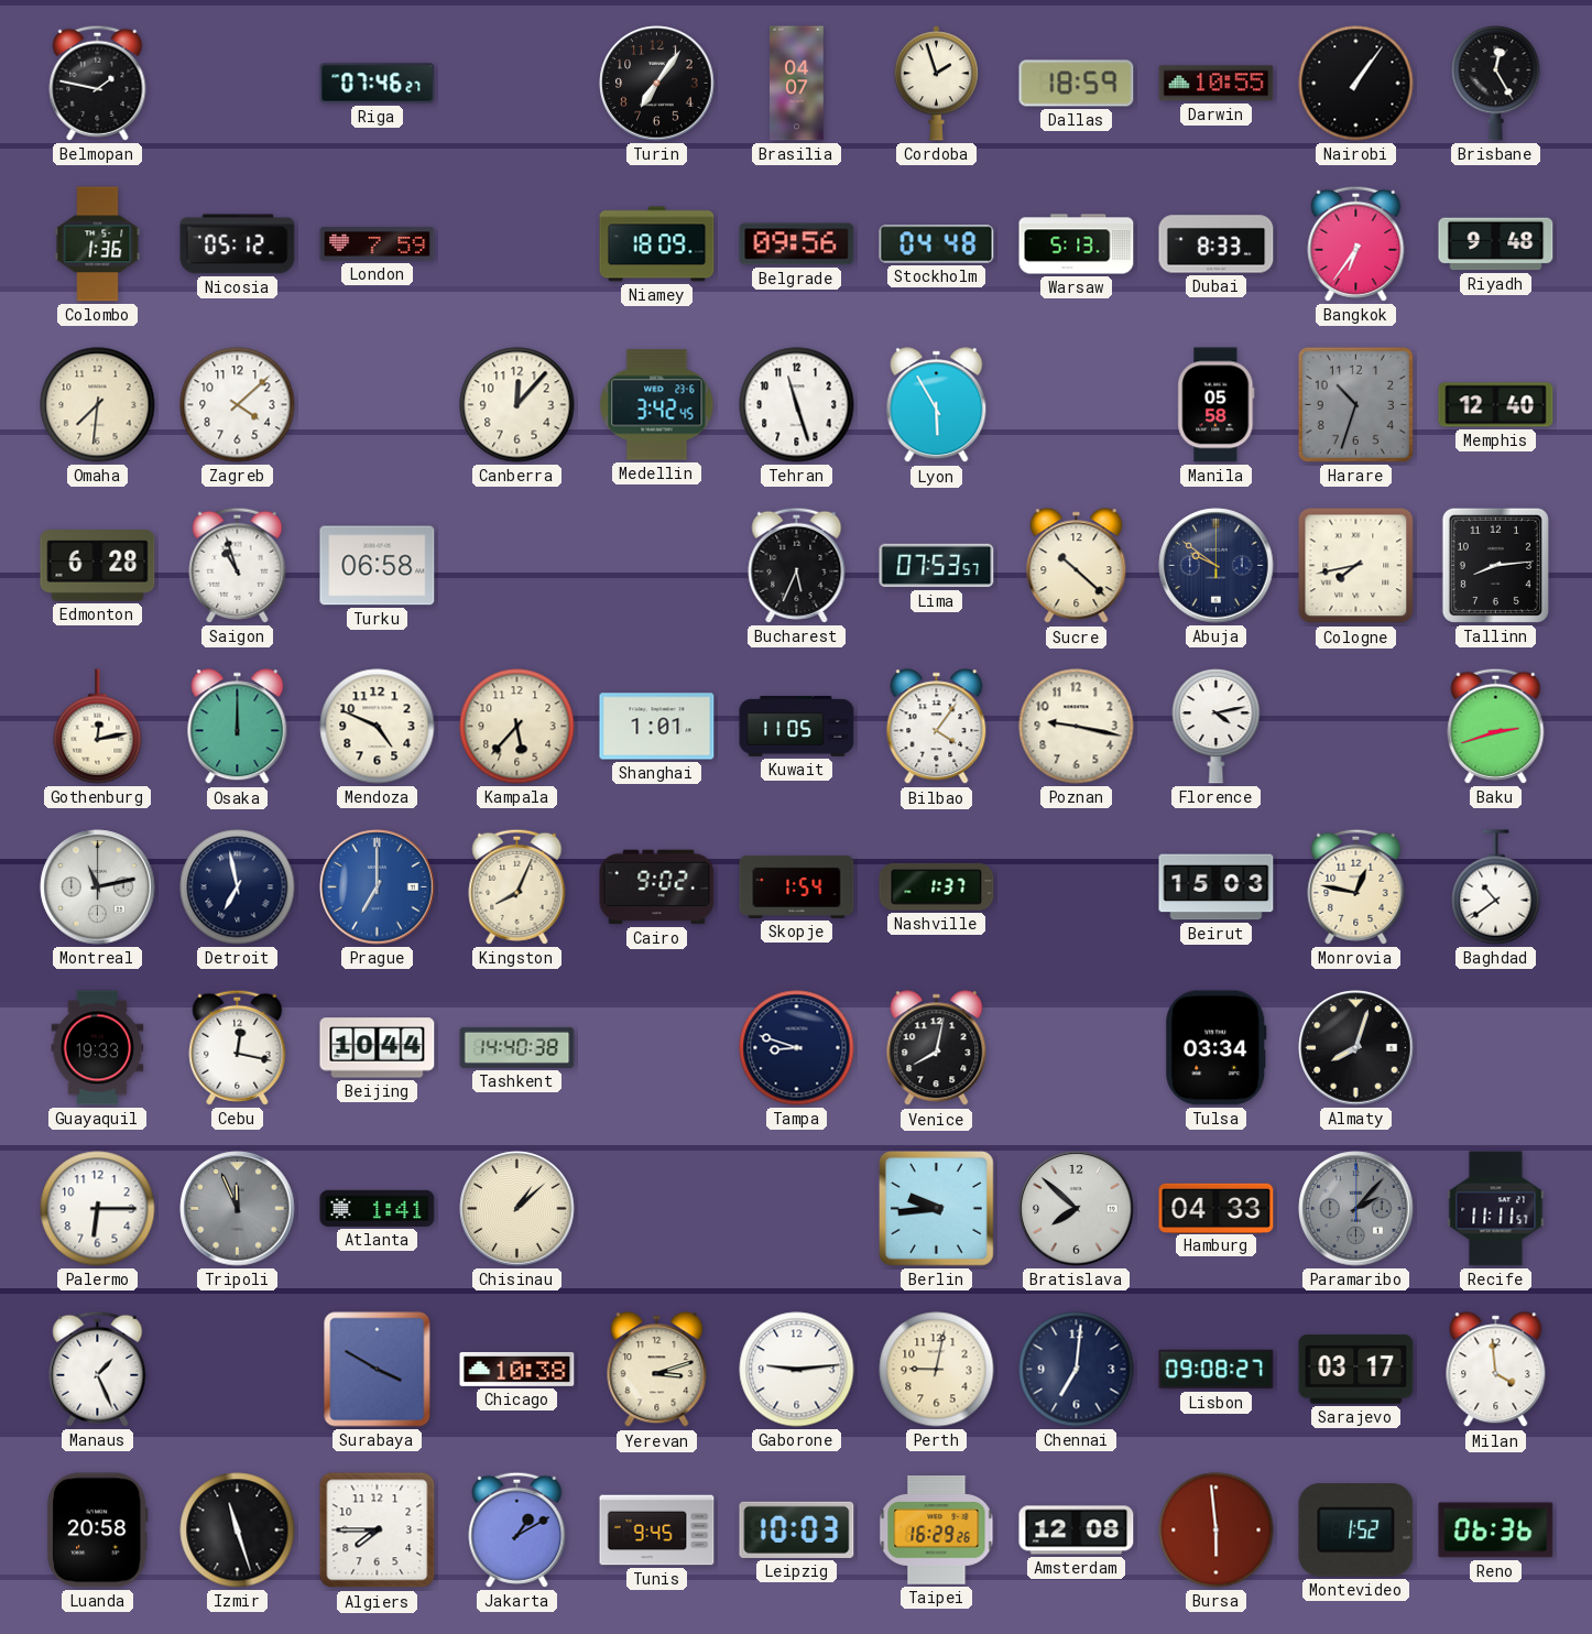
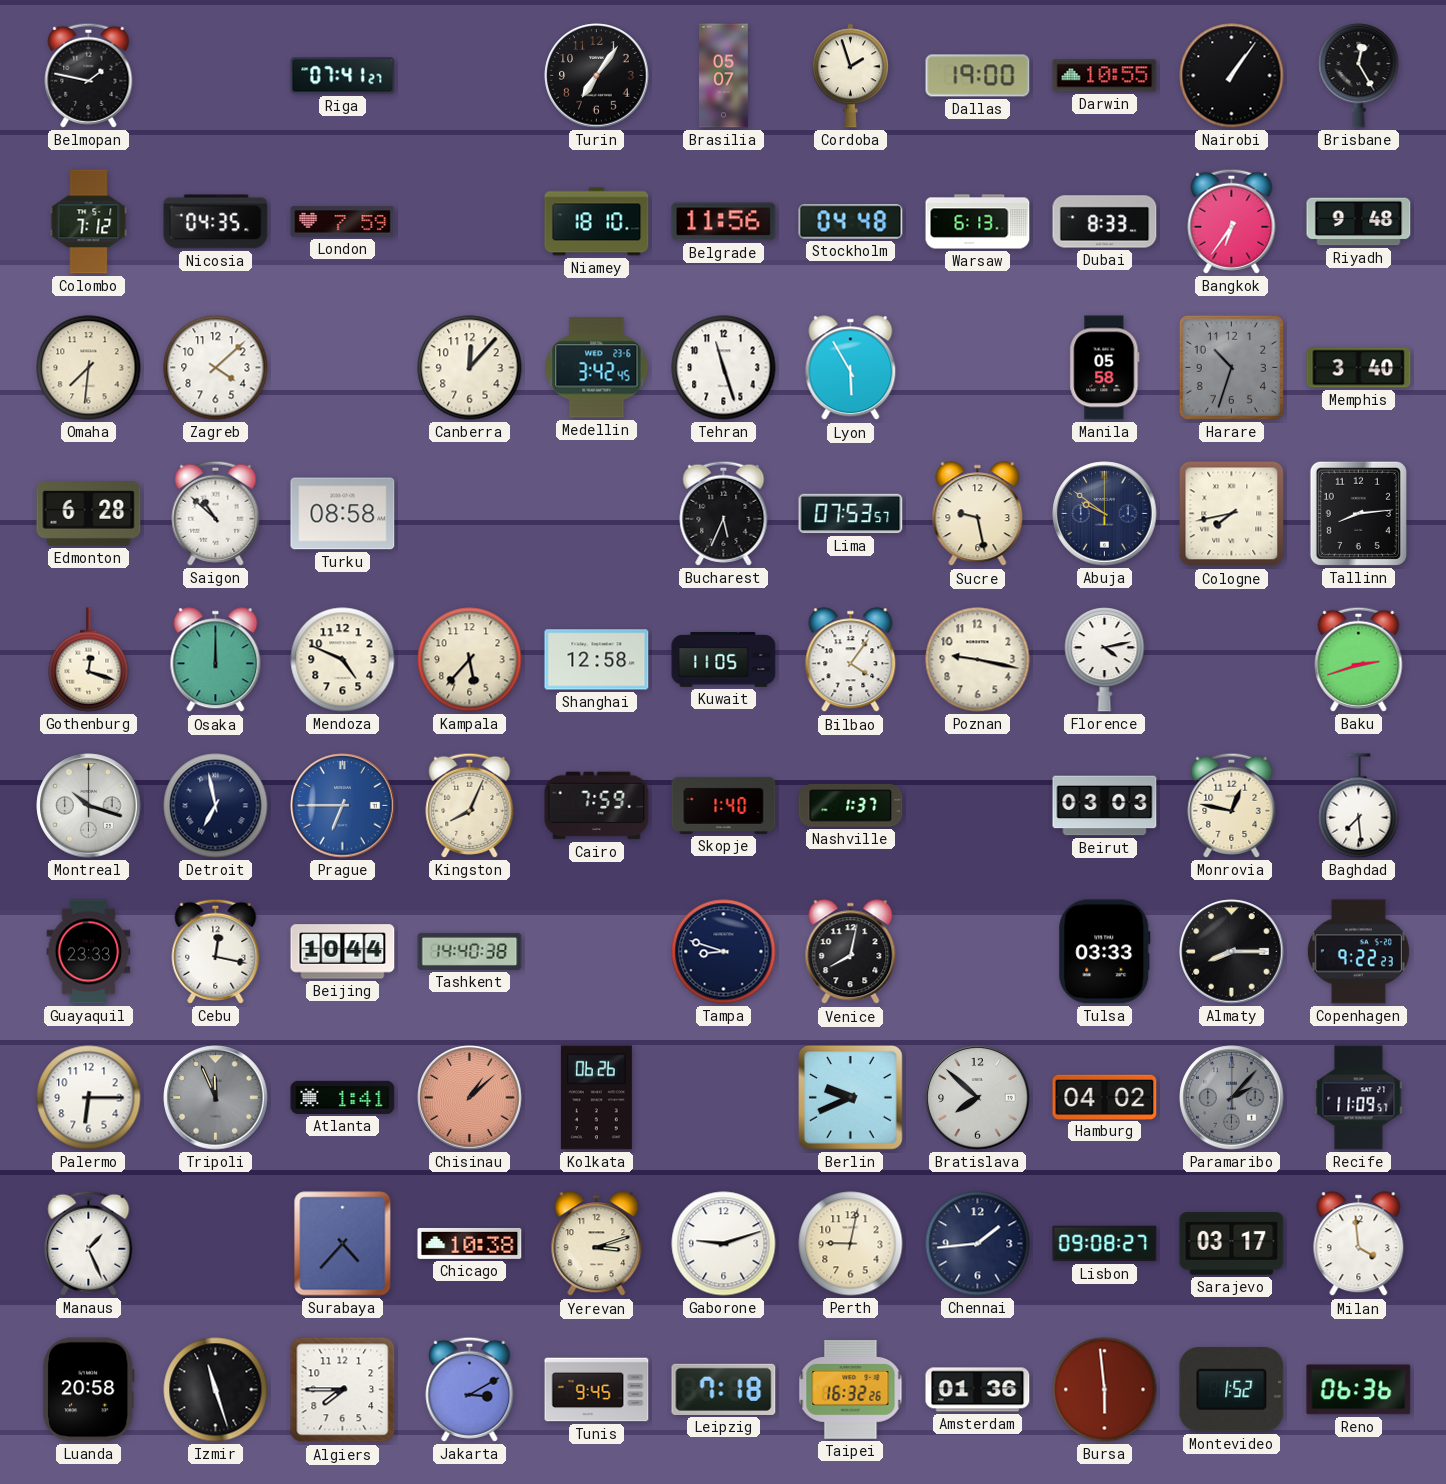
Riga: 07:46 -> 07:41
Brasilia: 04:07 -> 05:07
Dallas: 18:59 -> 19:00
Colombo: 1:36 -> 7:12
Nicosia: 05:12 -> 04:35
Niamey: 18:09 -> 18:10
Belgrade: 09:56 -> 11:56
Warsaw: 5:13 -> 6:13
Memphis: 12:40 -> 3:40
Saigon: 10:57 -> 10:52
Turku: 06:58 -> 08:58
Sucre: 10:22 -> 9:28
Gothenburg: 12:13 -> 12:18
Shanghai: 1:01 -> 12:58
Montreal: 11:13 -> 10:18
Prague: 7:00 -> 6:45
Cairo: 9:02 -> 7:59
Skopje: 1:54 -> 1:40
Beirut: 15:03 -> 03:03
Baghdad: 10:39 -> 7:29
Guayaquil: 19:33 -> 23:33
Tulsa: 03:34 -> 03:33
Almaty: 8:03 -> 8:15
Copenhagen: none -> 9:22
Chisinau dial: cream -> salmon
Kolkata: none -> 06:26
Berlin: 9:44 -> 9:41
Hamburg: 04:33 -> 04:02
Recife: 11:11 -> 11:09
Surabaya: 3:50 -> 4:37
Gaborone: 9:14 -> 9:12
Chennai: 7:01 -> 1:44
Jakarta: 1:10 -> 3:10
Leipzig: 10:03 -> 7:18
Taipei: 16:29 -> 16:32
Amsterdam: 12:08 -> 01:36
